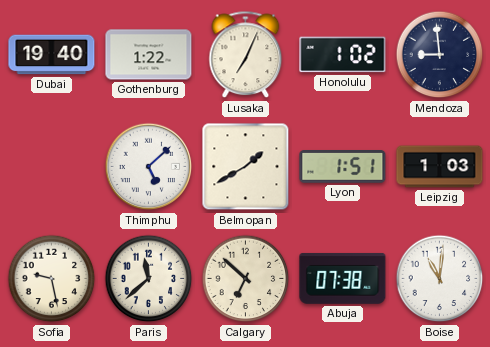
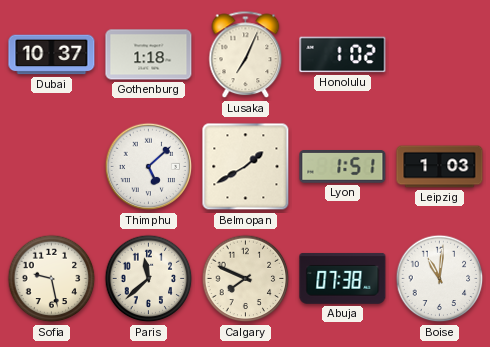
Dubai: 19:40 -> 10:37
Gothenburg: 1:22 -> 1:18
Mendoza: 8:59 -> none
Calgary: 6:52 -> 7:49
